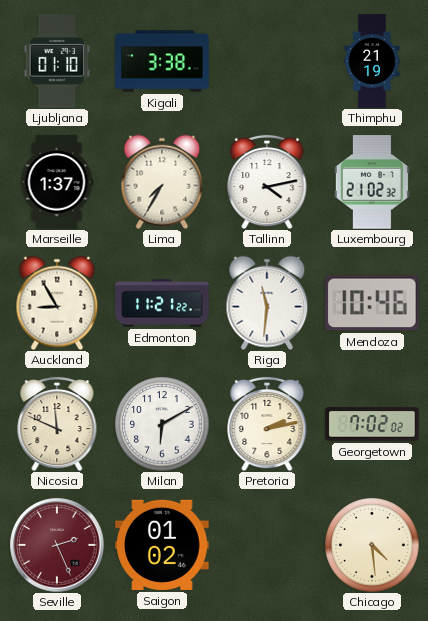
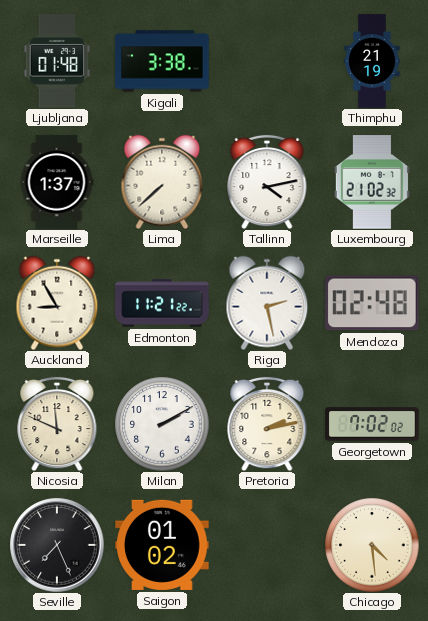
Ljubljana: 01:10 -> 01:48
Lima: 7:35 -> 7:38
Riga: 11:31 -> 2:28
Mendoza: 10:46 -> 02:48
Milan: 6:10 -> 2:10
Seville: 2:26 -> 7:26
Seville dial: burgundy -> black
